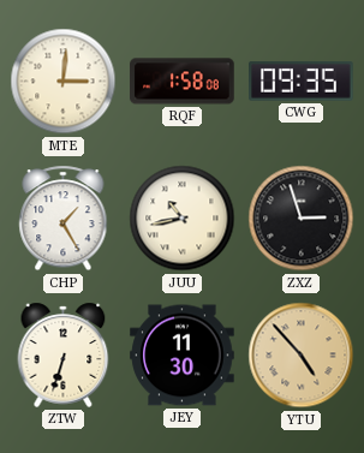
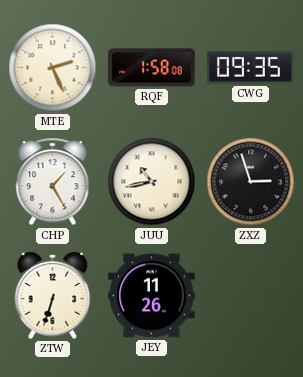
MTE: 3:01 -> 2:26
JEY: 11:30 -> 11:26
YTU: 4:53 -> none
